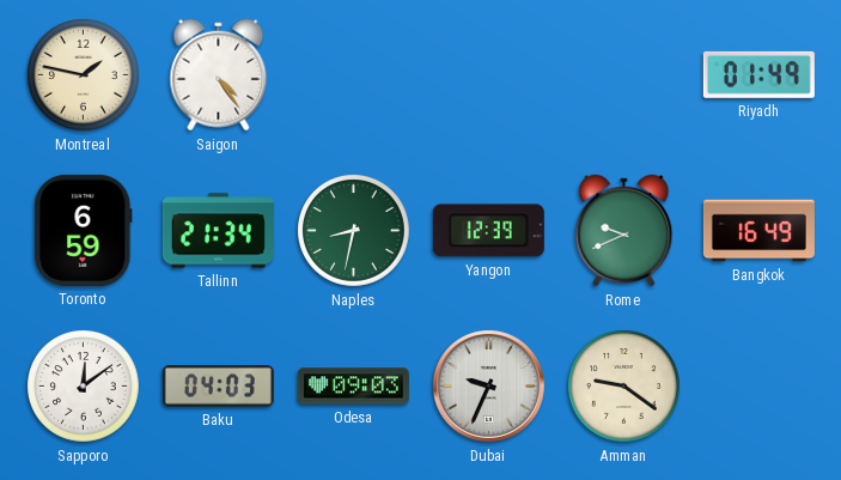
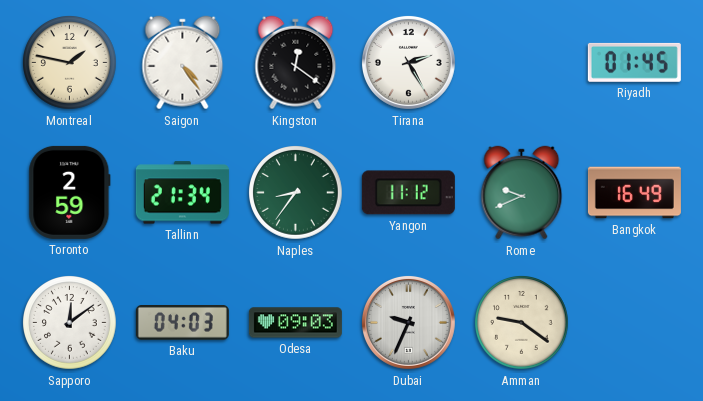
Kingston: none -> 12:21
Tirana: none -> 2:25
Riyadh: 01:49 -> 01:45
Toronto: 6:59 -> 2:59
Naples: 8:32 -> 8:36
Yangon: 12:39 -> 11:12
